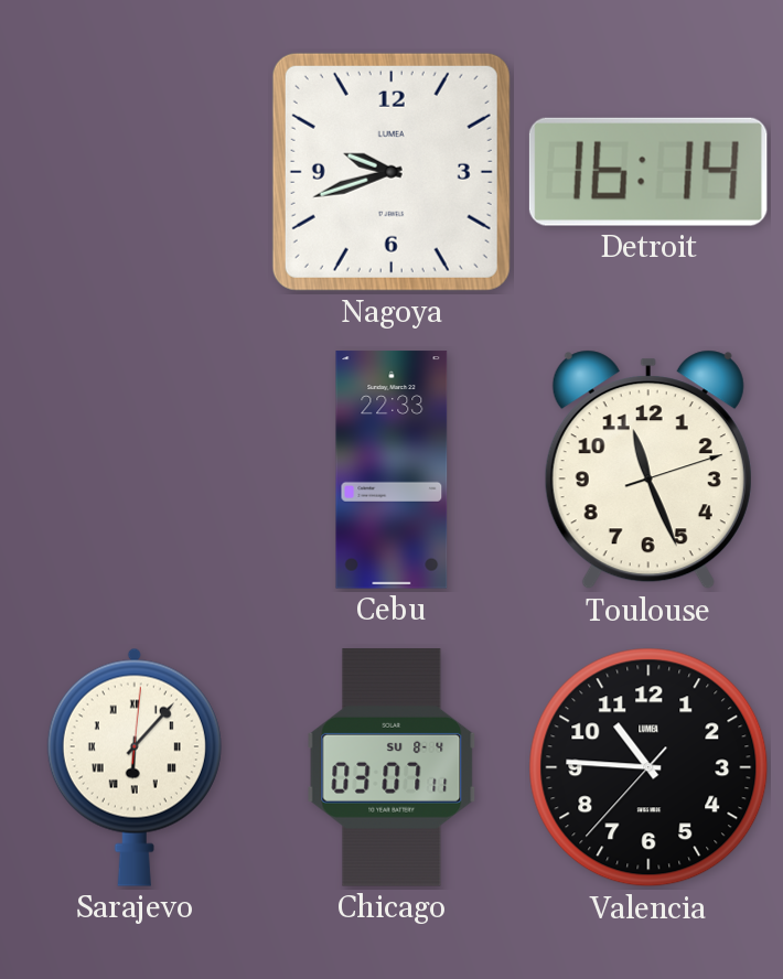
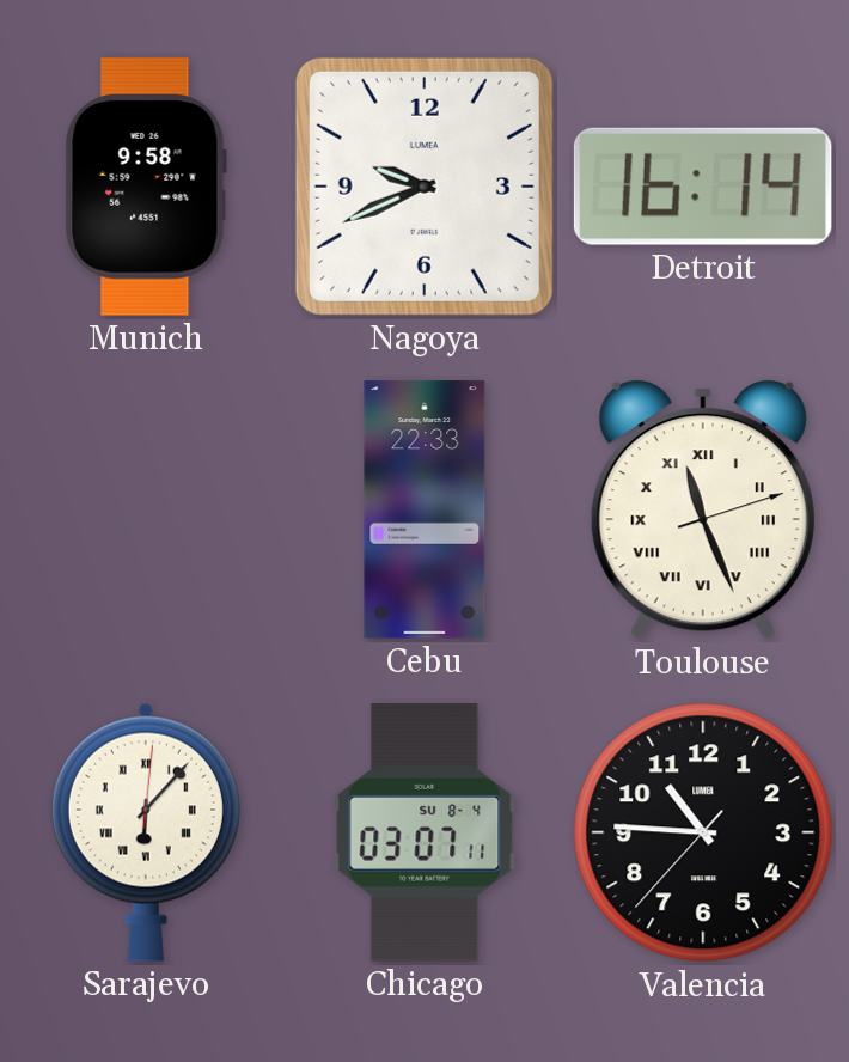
Munich: none -> 9:58
Nagoya: 9:42 -> 9:41
Toulouse numerals: Arabic -> Roman
